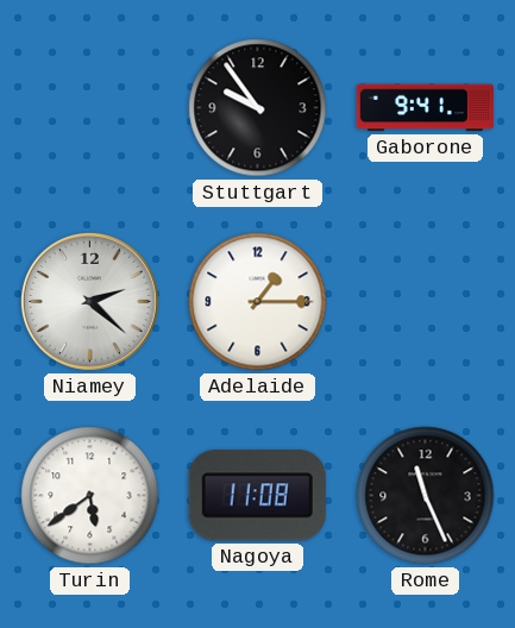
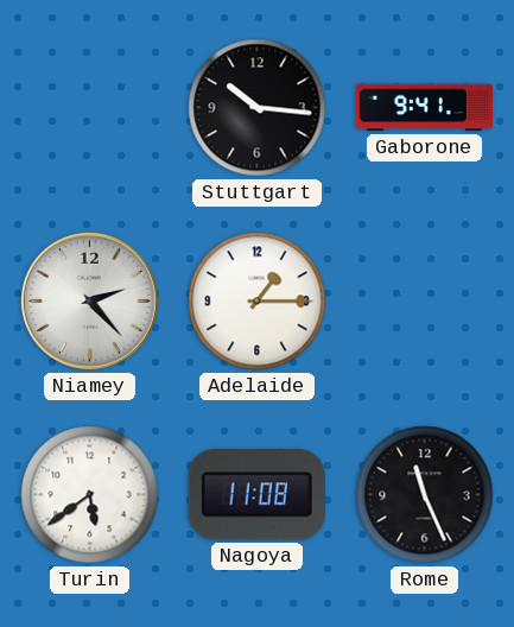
Stuttgart: 9:54 -> 10:16
Niamey: 2:22 -> 2:23
